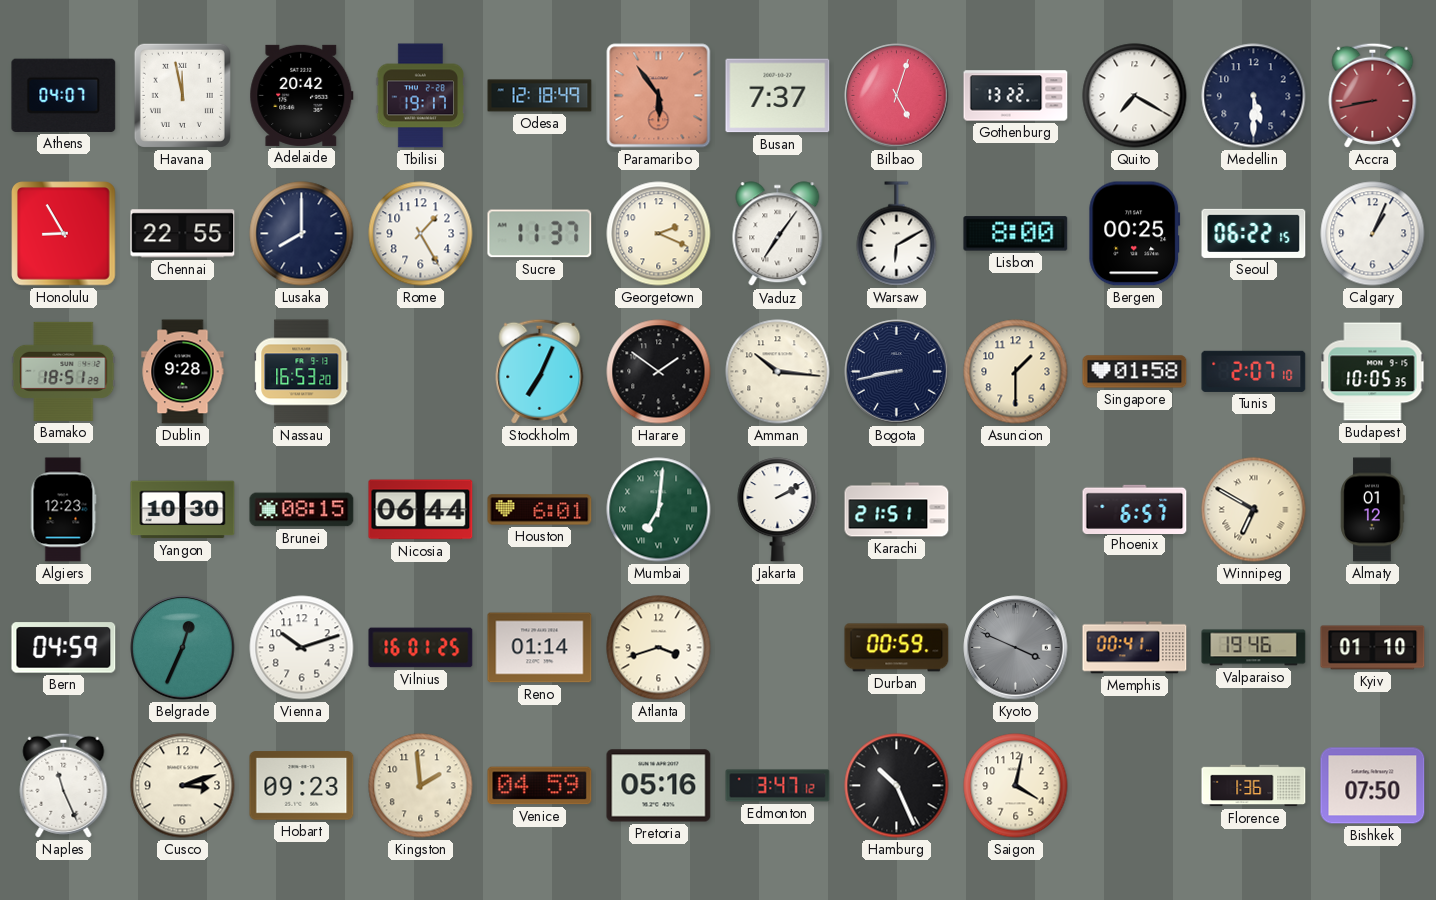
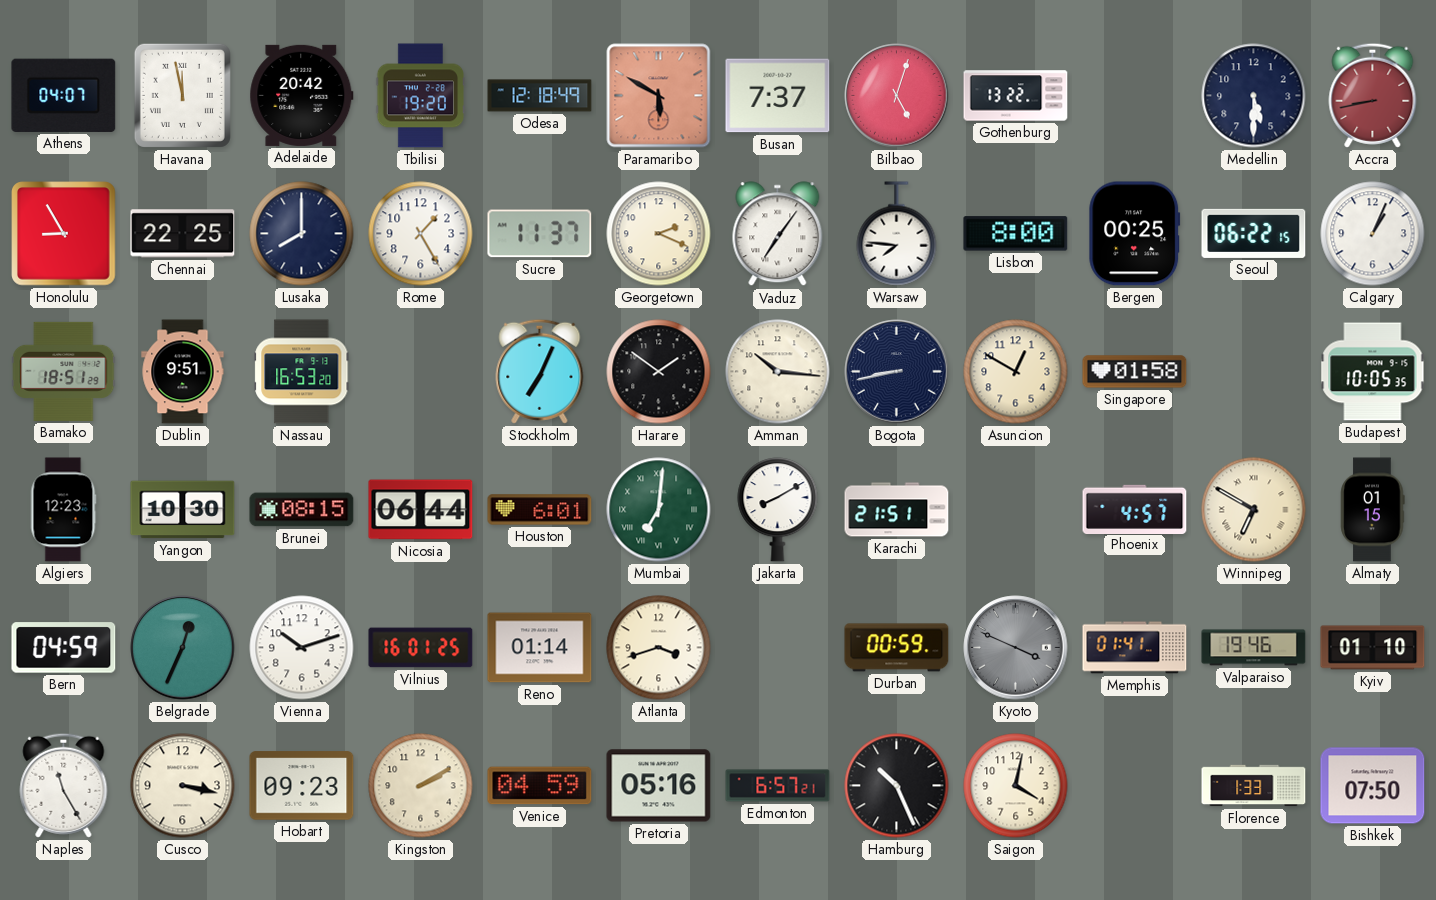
Tbilisi: 19:17 -> 19:20
Paramaribo: 5:54 -> 5:50
Quito: 7:20 -> none
Chennai: 22:55 -> 22:25
Warsaw: 6:10 -> 7:46
Dublin: 9:28 -> 9:51
Asuncion: 1:30 -> 12:50
Tunis: 2:07 -> none
Jakarta: 2:10 -> 8:10
Phoenix: 6:57 -> 4:57
Almaty: 01:12 -> 01:15
Memphis: 00:41 -> 01:41
Naples: 11:26 -> 11:25
Cusco: 3:12 -> 3:17
Kingston: 1:59 -> 2:10
Edmonton: 3:47 -> 6:57
Florence: 1:36 -> 1:33
